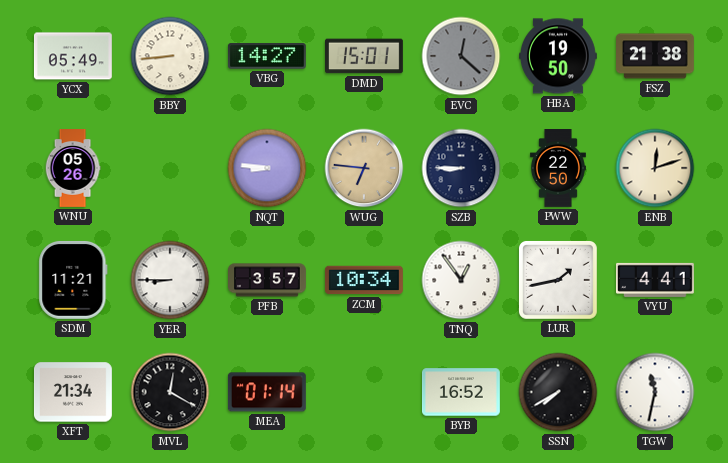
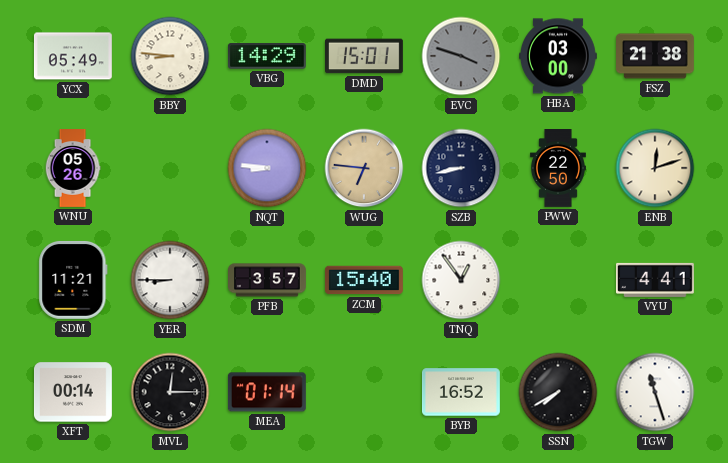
BBY: 8:44 -> 8:46
VBG: 14:27 -> 14:29
EVC: 12:22 -> 3:48
HBA: 19:50 -> 03:00
SZB: 8:45 -> 8:43
ZCM: 10:34 -> 15:40
LUR: 1:43 -> none
XFT: 21:34 -> 00:14
MVL: 12:20 -> 12:15
TGW: 11:32 -> 11:27
